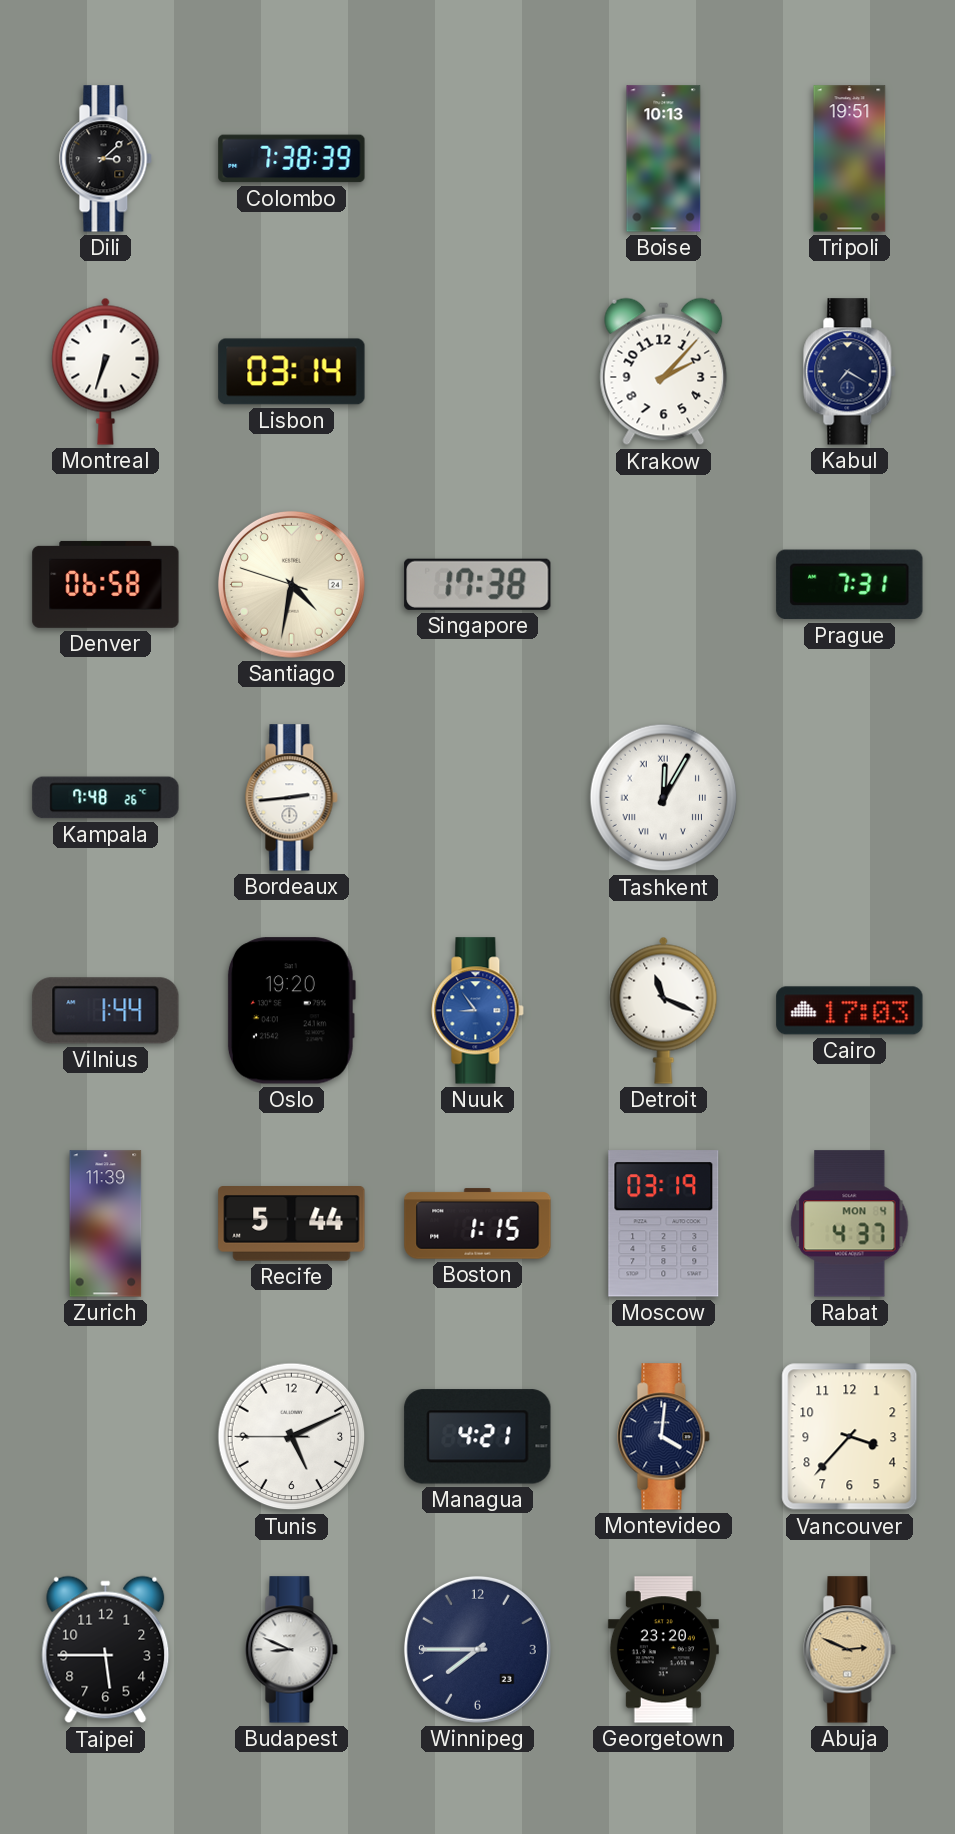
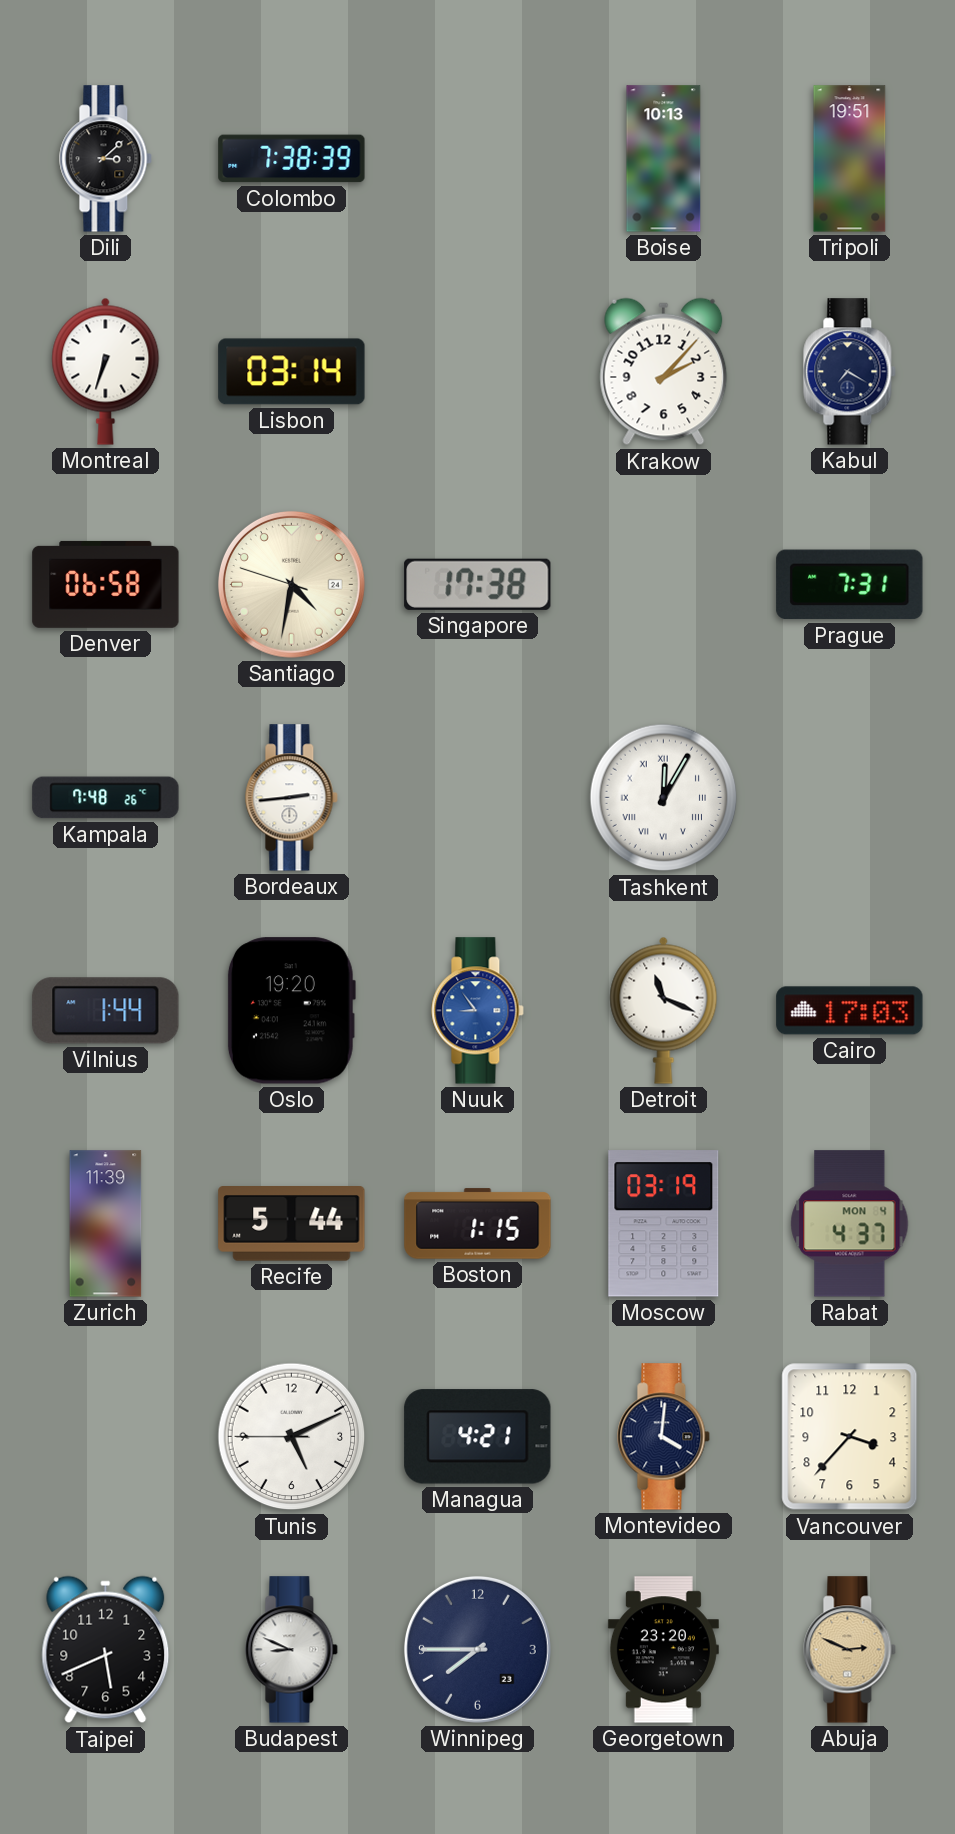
Taipei: 5:45 -> 5:41
